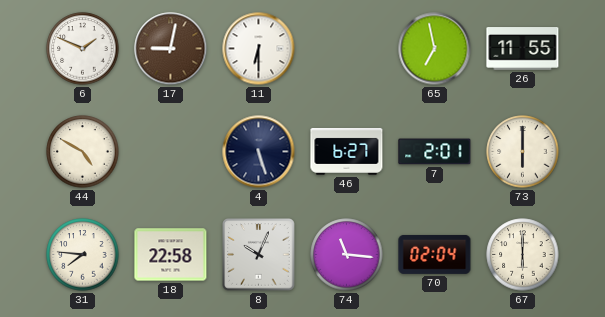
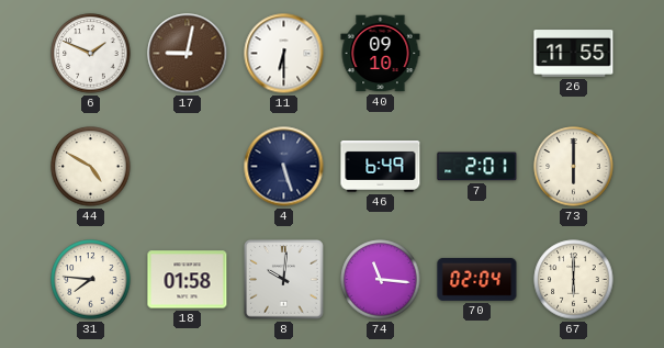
40: none -> 09:10
65: 6:58 -> none
46: 6:27 -> 6:49
18: 22:58 -> 01:58
8: 10:04 -> 10:01
